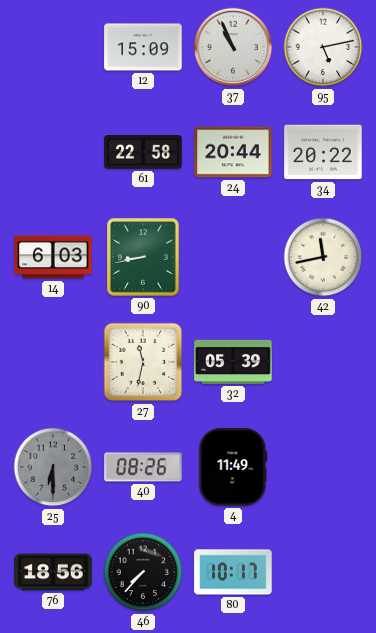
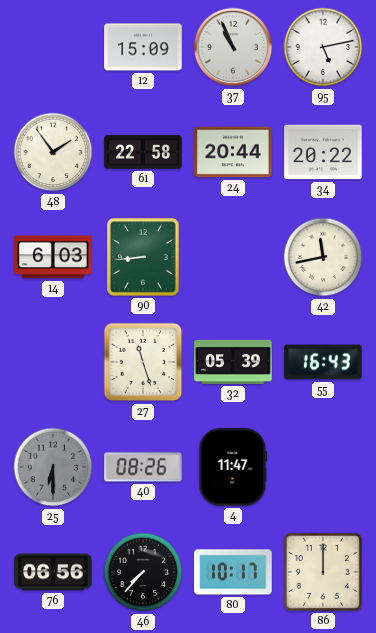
48: none -> 1:54
90: 8:43 -> 8:44
27: 11:32 -> 11:27
55: none -> 16:43
4: 11:49 -> 11:47
76: 18:56 -> 06:56
86: none -> 12:00
